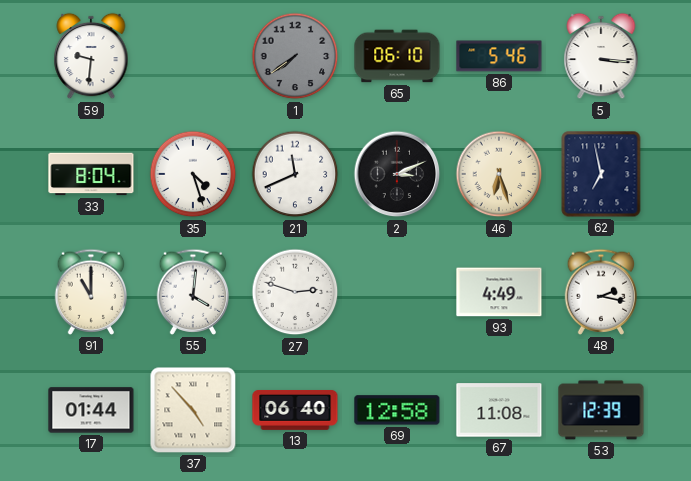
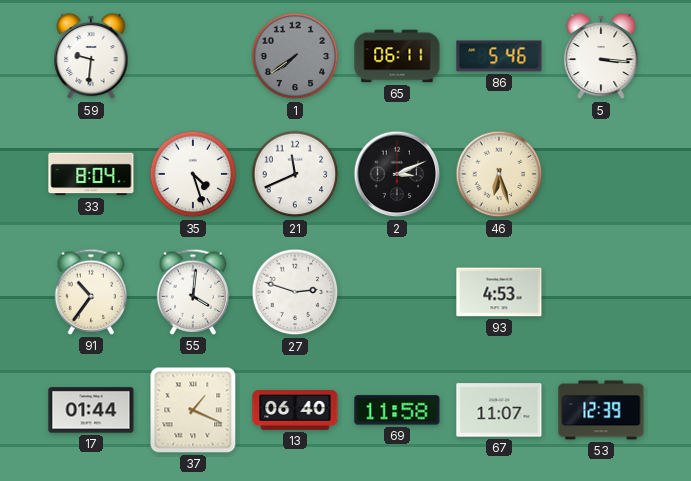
65: 06:10 -> 06:11
62: 6:58 -> none
91: 11:00 -> 10:36
93: 4:49 -> 4:53
48: 2:17 -> none
37: 4:53 -> 1:19
69: 12:58 -> 11:58
67: 11:08 -> 11:07
